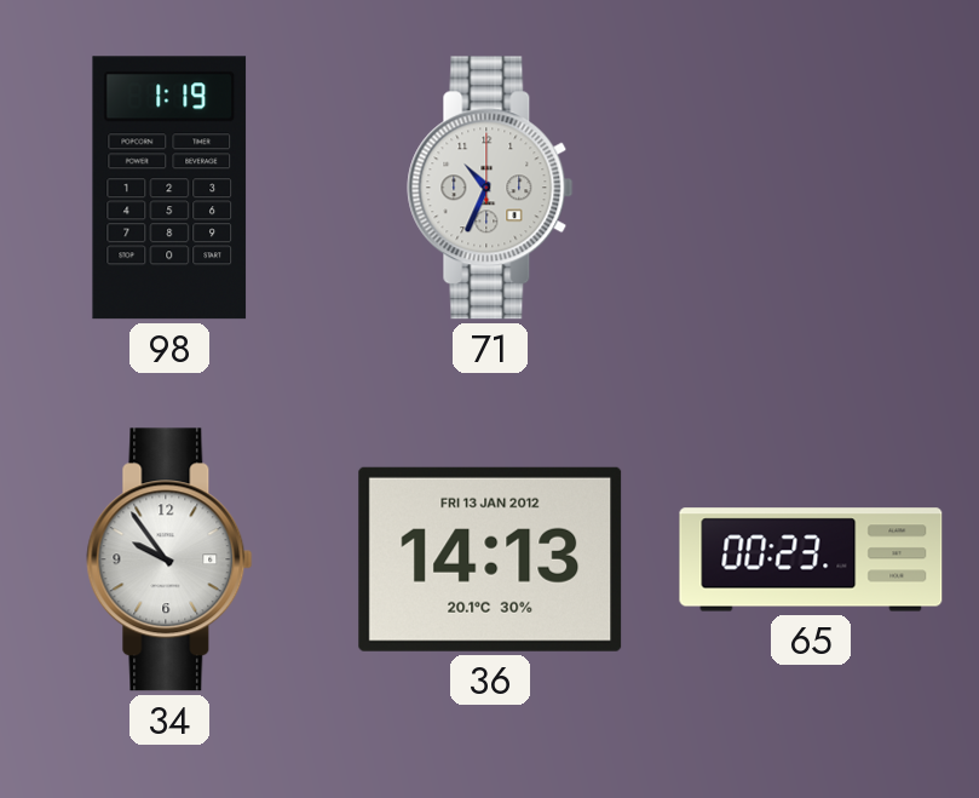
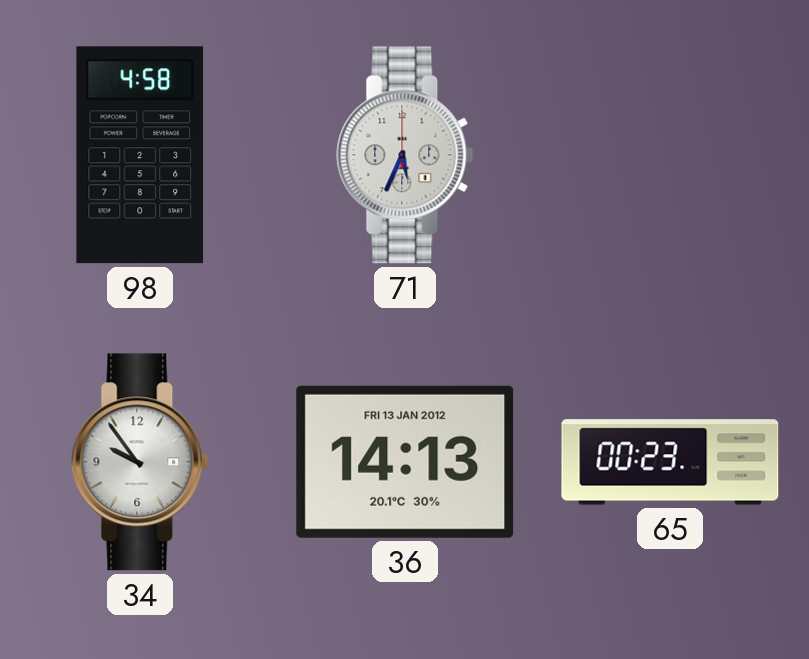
98: 1:19 -> 4:58
71: 10:34 -> 5:34
